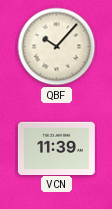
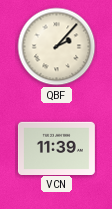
QBF: 10:07 -> 2:07
